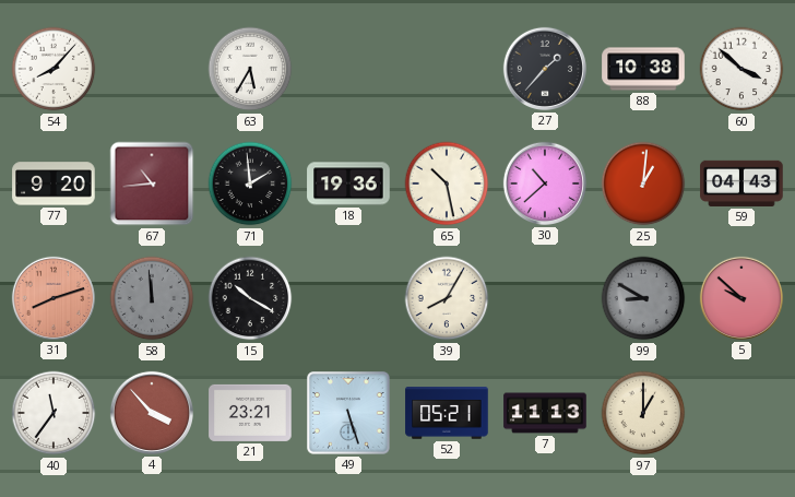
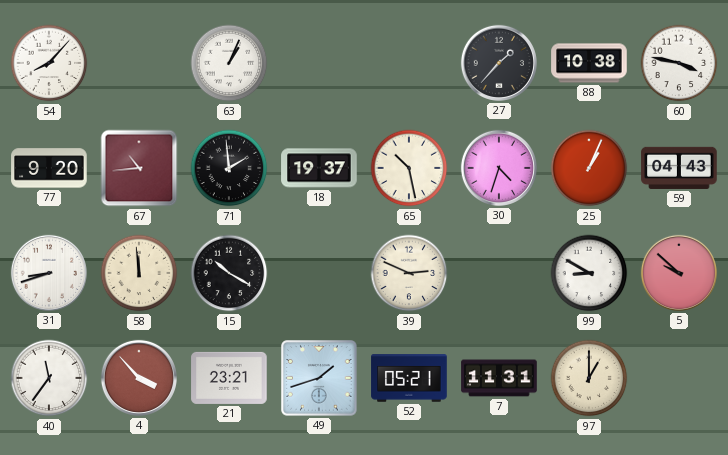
63: 5:35 -> 1:04
60: 3:52 -> 3:47
18: 19:36 -> 19:37
30: 10:38 -> 4:33
25: 1:01 -> 1:04
31: 8:12 -> 8:42
31 dial: salmon -> white
58 dial: grey -> cream
39: 8:05 -> 2:49
99 dial: grey -> white
49: 5:27 -> 1:42
7: 11:13 -> 11:31
